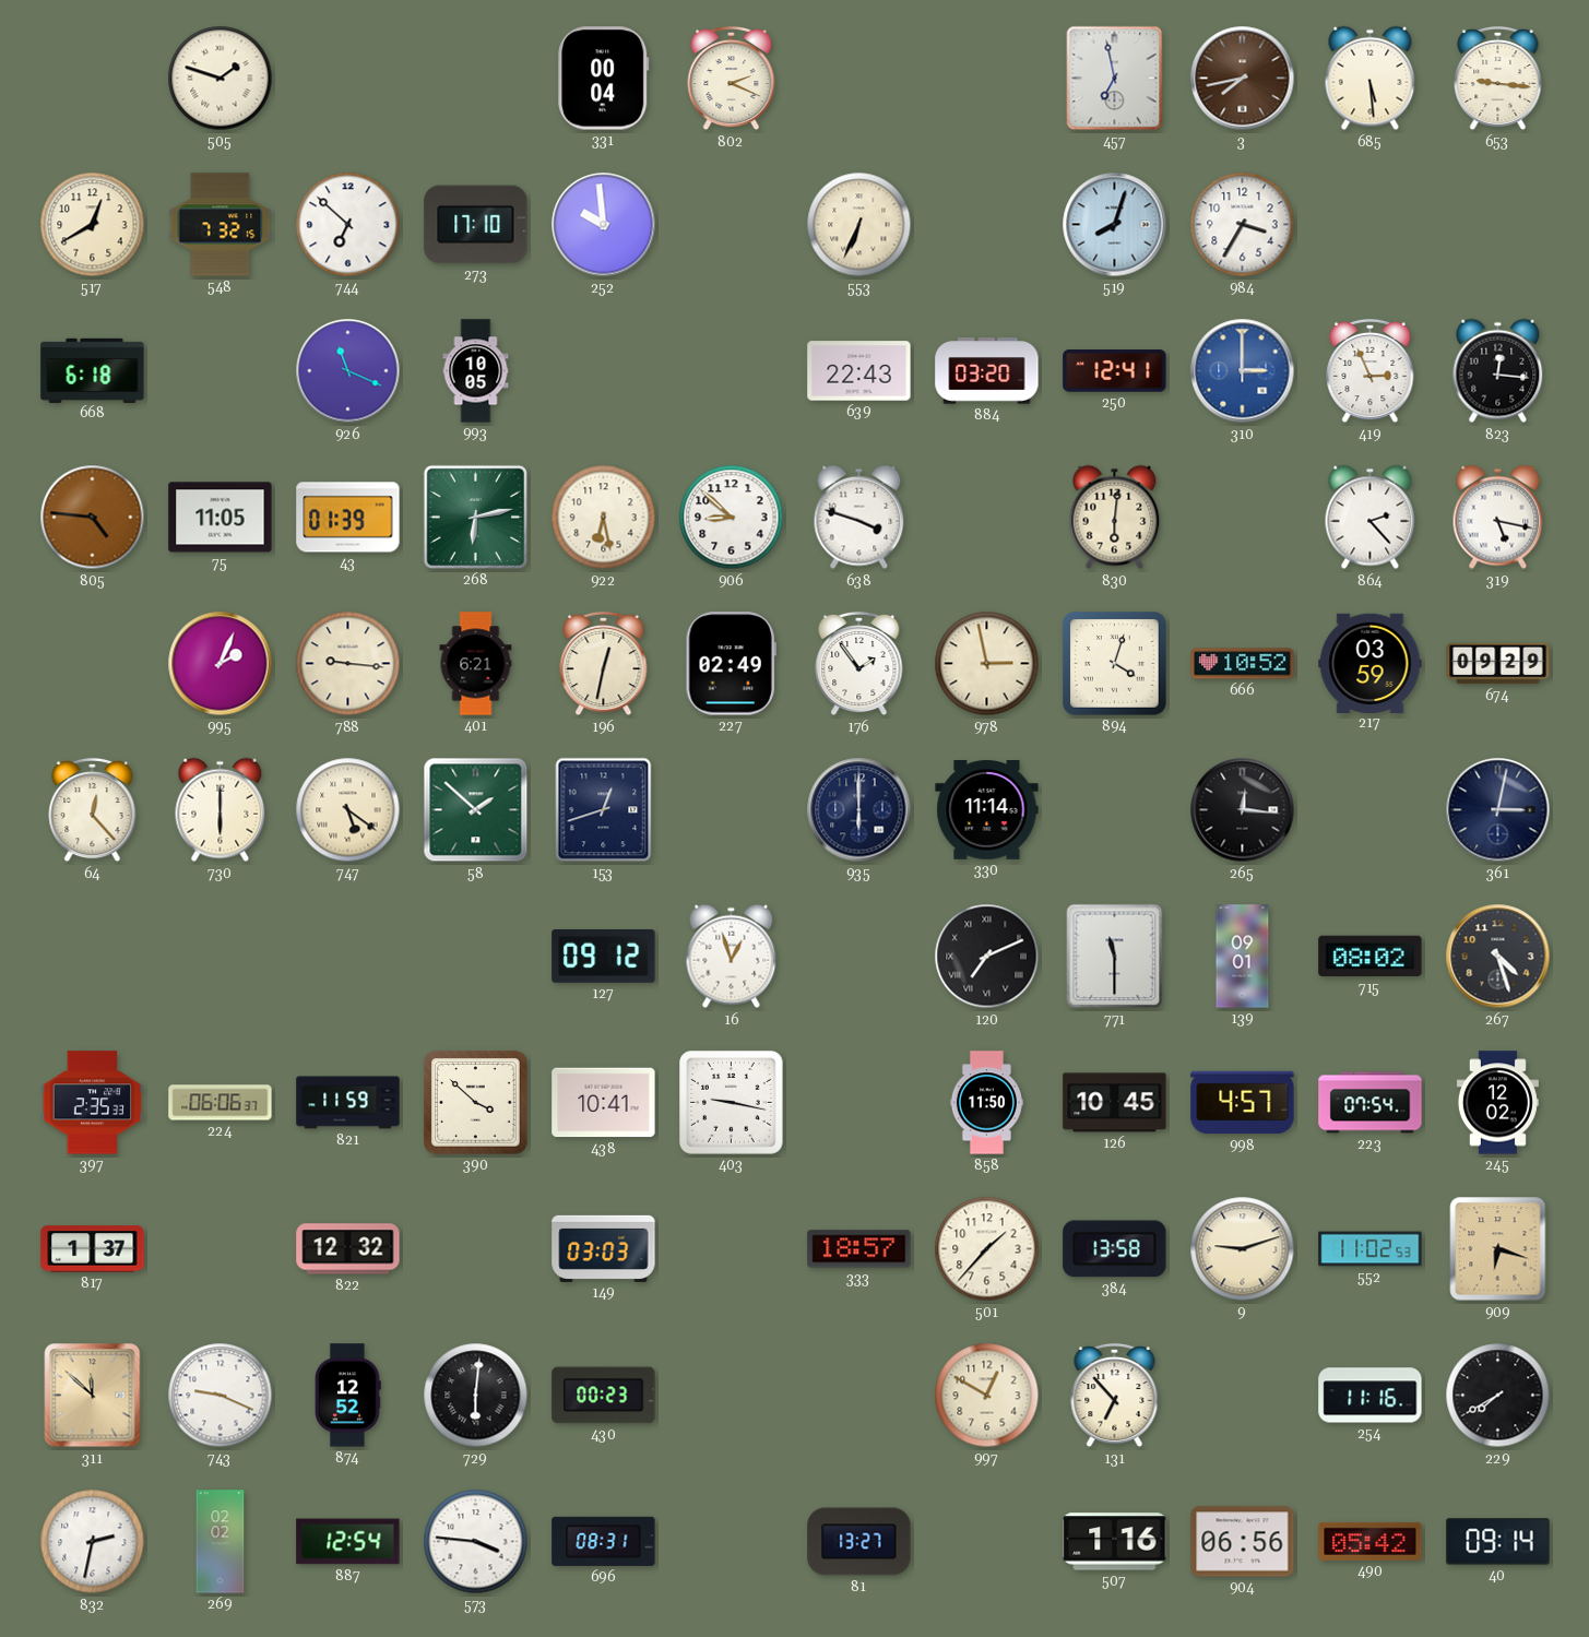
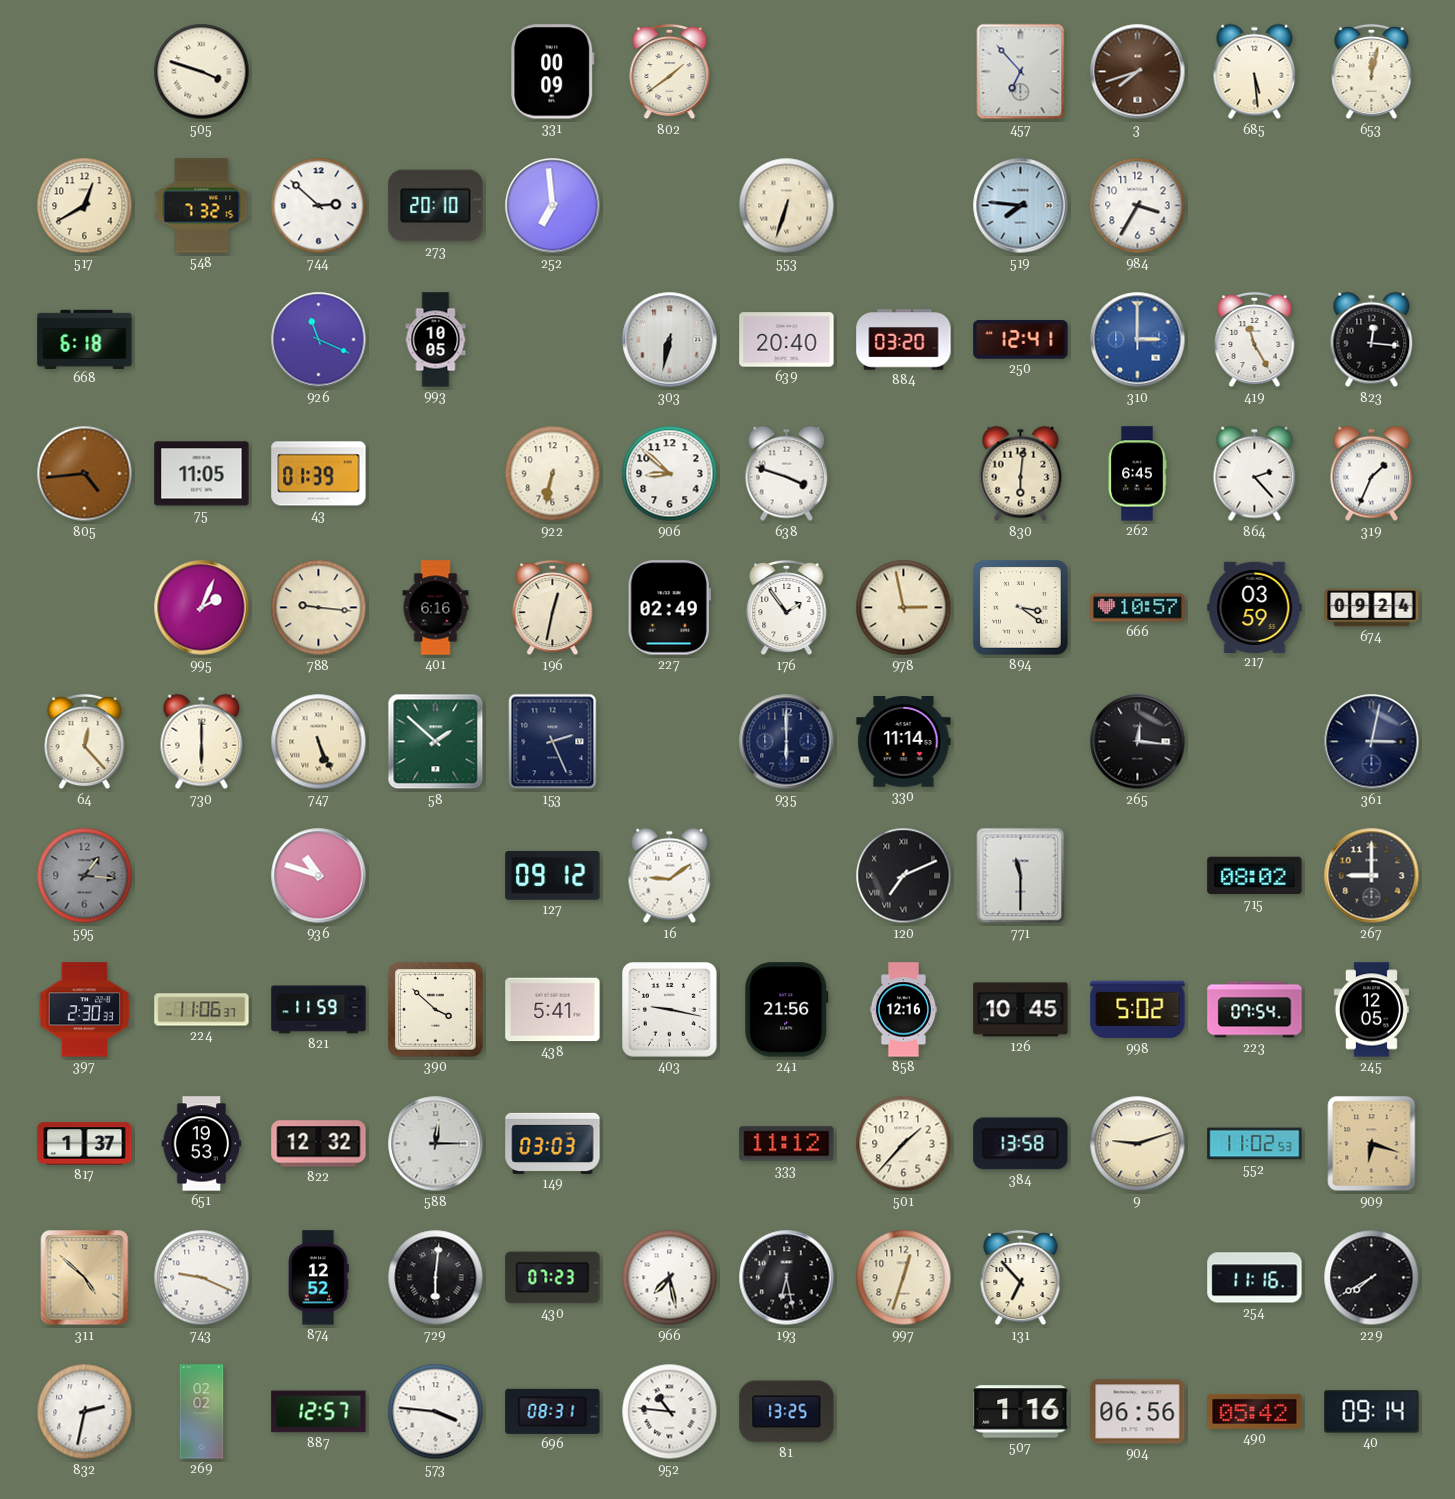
505: 1:48 -> 3:48
331: 00:04 -> 00:09
802: 2:19 -> 1:39
457: 6:58 -> 6:53
3: 7:43 -> 7:42
653: 9:16 -> 12:02
744: 6:52 -> 2:52
273: 17:10 -> 20:10
252: 9:59 -> 6:59
553: 6:34 -> 6:33
519: 8:03 -> 7:46
303: none -> 6:32
639: 22:43 -> 20:40
419: 2:56 -> 11:25
805: 4:46 -> 4:44
268: 6:13 -> none
922: 6:28 -> 6:32
262: none -> 6:45
319: 5:17 -> 1:34
401: 6:21 -> 6:16
894: 4:03 -> 3:21
666: 10:52 -> 10:57
674: 09:29 -> 09:24
747: 5:21 -> 5:26
153: 12:42 -> 2:26
595: none -> 1:16
936: none -> 10:48
16: 12:57 -> 9:09
139: 09:01 -> none
267: 4:27 -> 9:00
397: 2:35 -> 2:30
224: 06:06 -> 11:06
438: 10:41 -> 5:41
241: none -> 21:56
858: 11:50 -> 12:16
998: 4:57 -> 5:02
245: 12:02 -> 12:05
651: none -> 19:53
588: none -> 12:15
333: 18:57 -> 11:12
311: 11:52 -> 4:52
430: 00:23 -> 07:23
966: none -> 7:28
193: none -> 6:28
997: 12:50 -> 12:33
887: 12:54 -> 12:57
952: none -> 10:46
81: 13:27 -> 13:25
